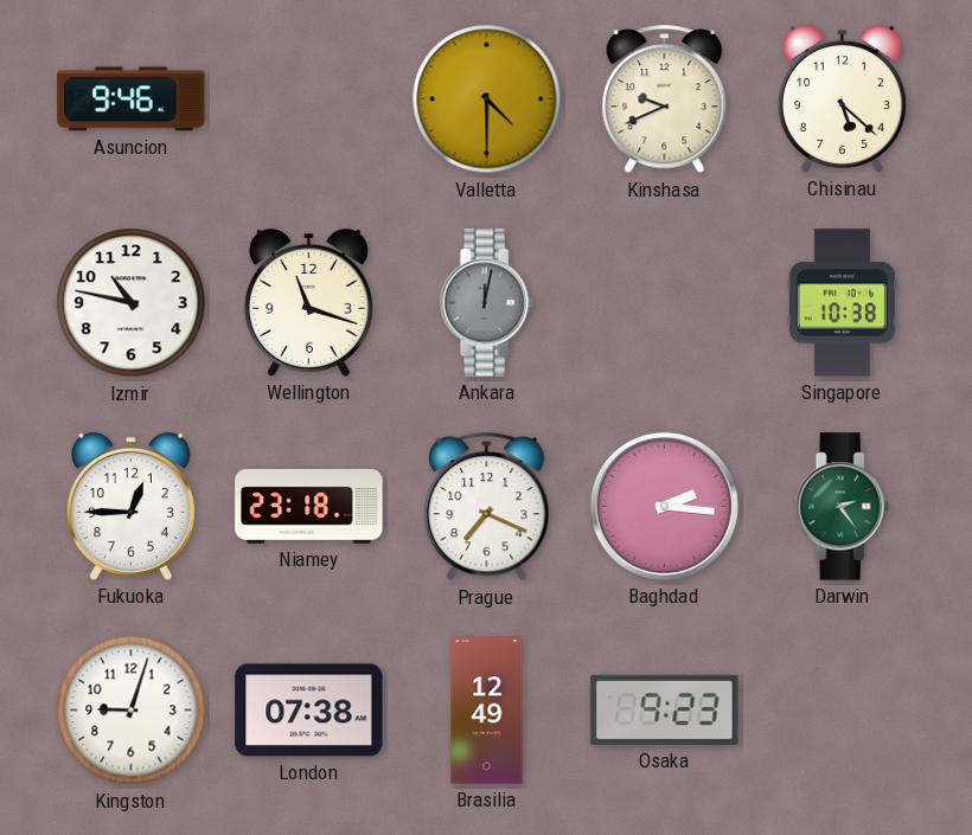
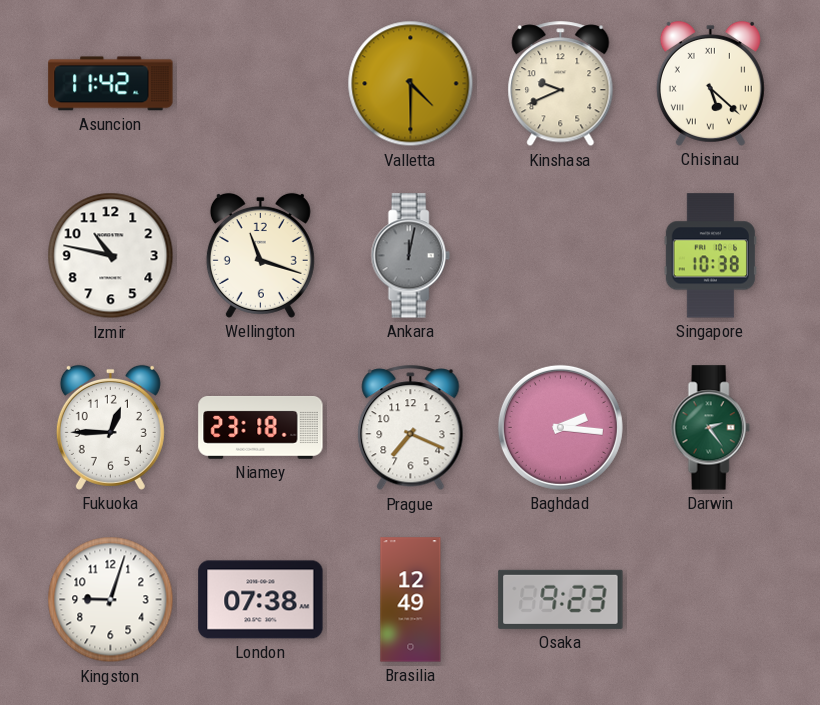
Asuncion: 9:46 -> 11:42
Chisinau numerals: Arabic -> Roman
